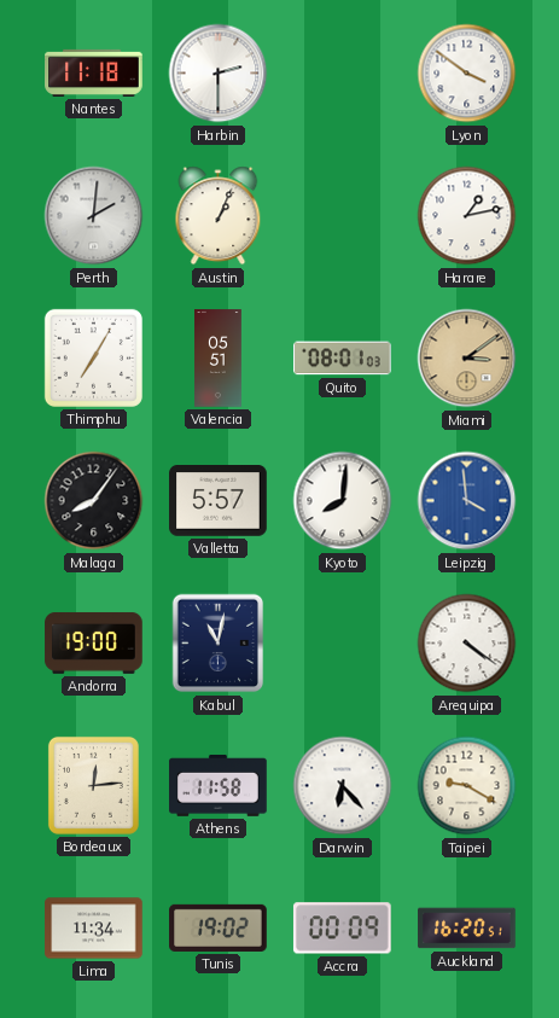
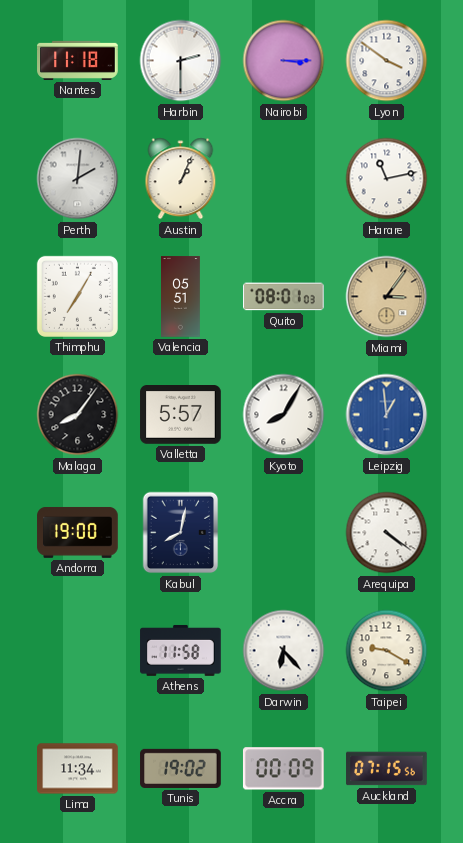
Nairobi: none -> 3:15
Harare: 1:13 -> 11:13
Miami: 3:09 -> 3:06
Kyoto: 8:01 -> 8:05
Leipzig: 3:59 -> 12:59
Kabul: 11:02 -> 8:02
Bordeaux: 12:14 -> none
Auckland: 16:20 -> 07:15
